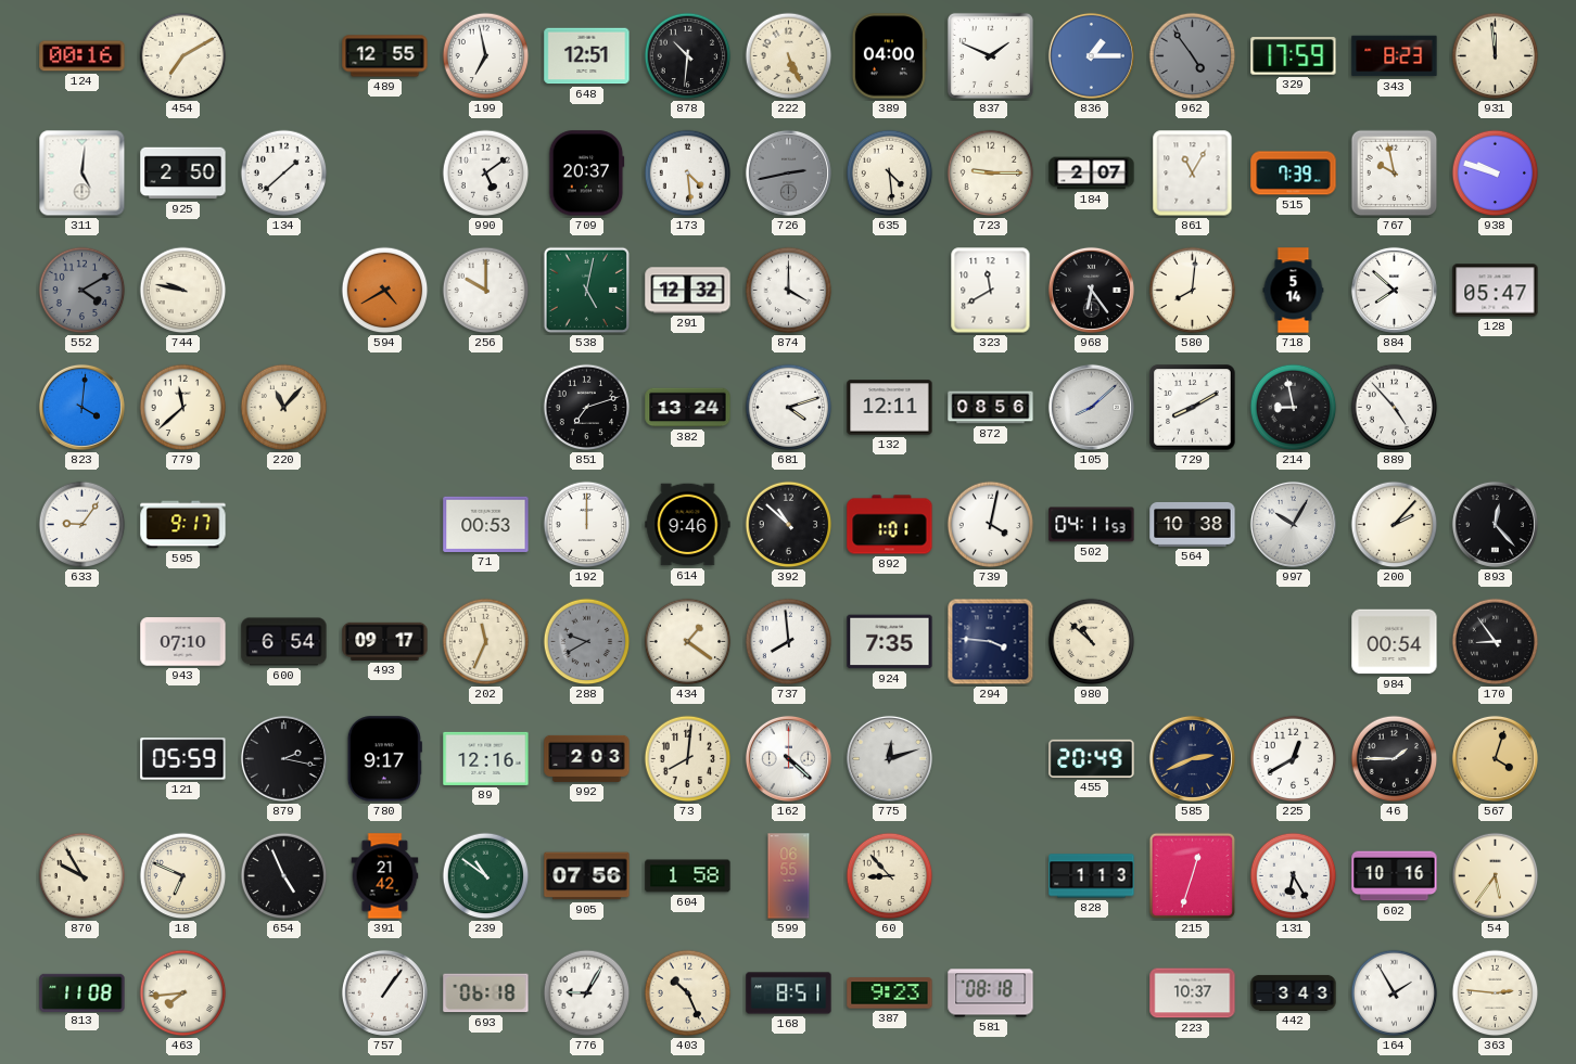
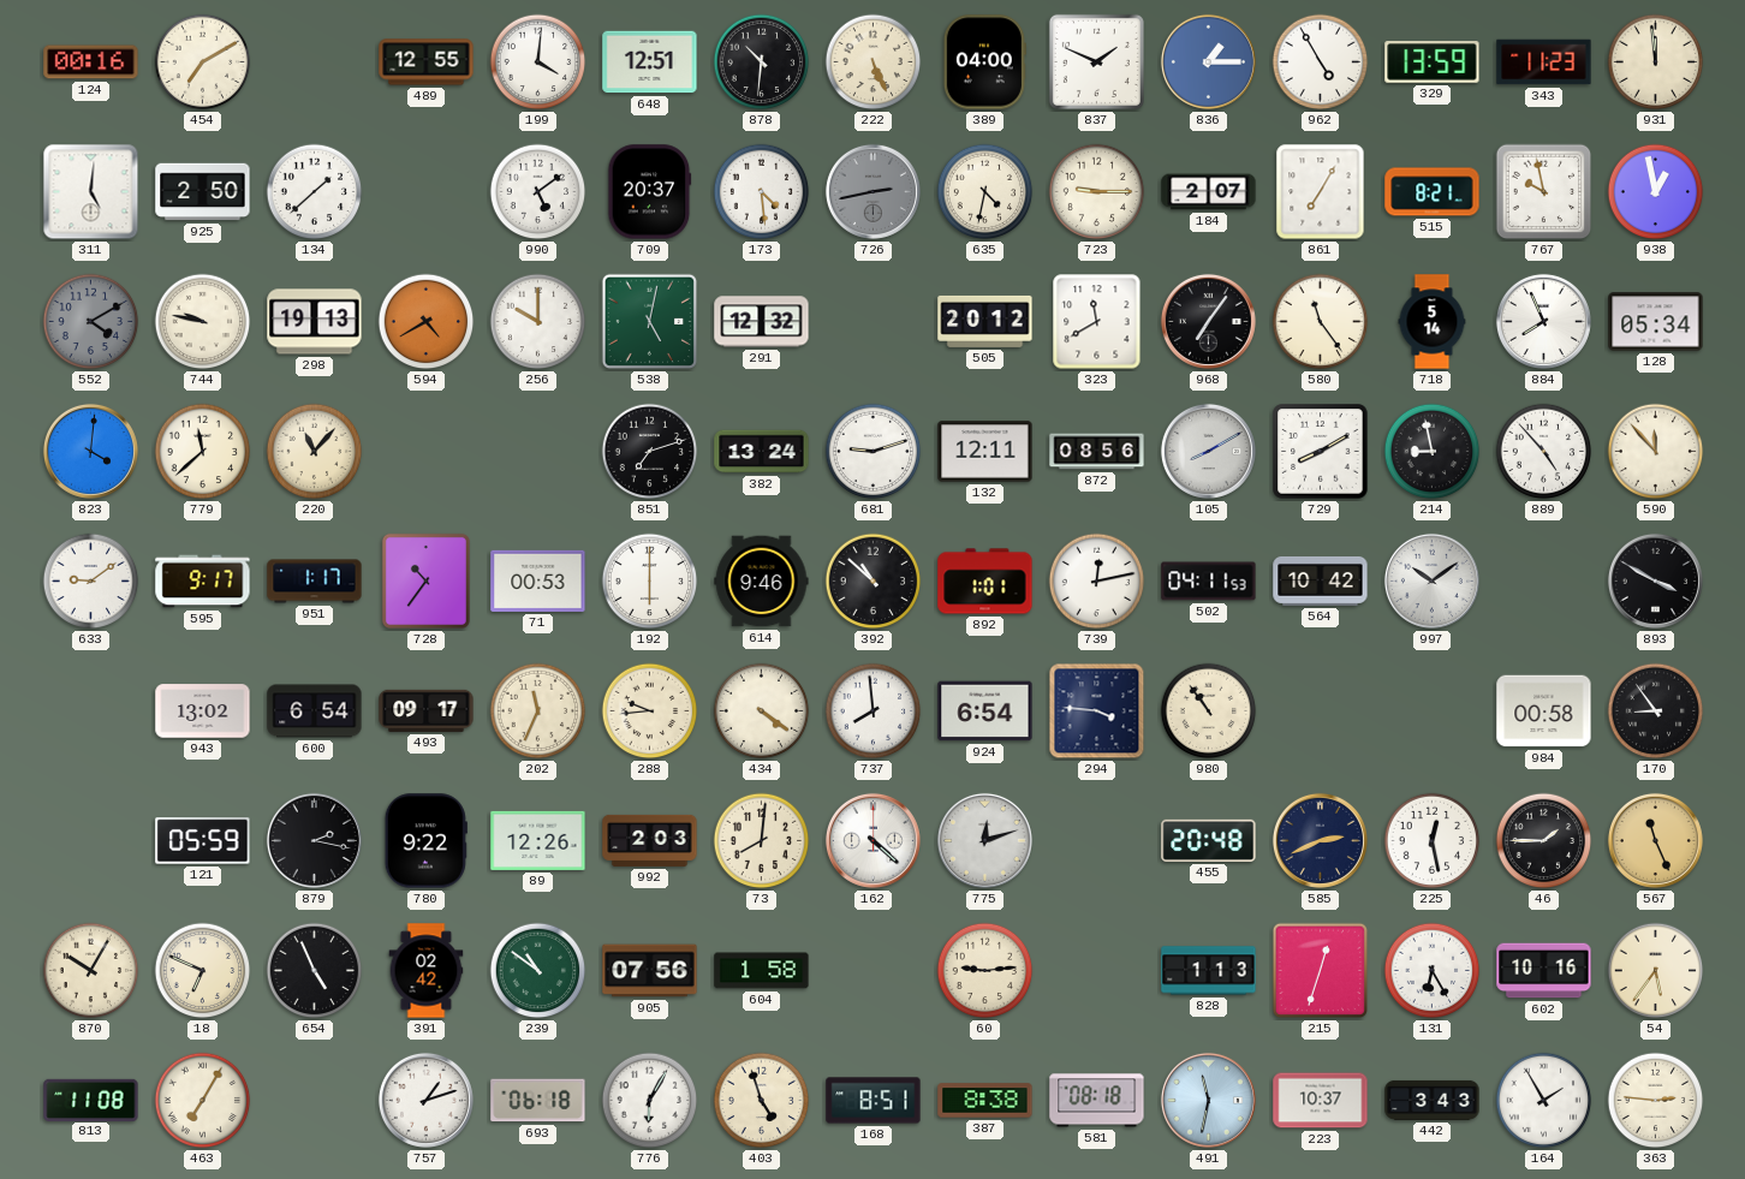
199: 6:58 -> 4:01
962: 4:54 -> 4:55
962 dial: grey -> white
329: 17:59 -> 13:59
343: 8:23 -> 11:23
635: 4:29 -> 4:32
861: 11:05 -> 7:05
515: 7:39 -> 8:21
938: 9:48 -> 12:58
298: none -> 19:13
874: 4:00 -> none
505: none -> 20:12
968: 6:24 -> 7:06
580: 8:01 -> 11:24
884: 7:52 -> 7:56
128: 05:47 -> 05:34
681: 4:12 -> 9:12
105: 8:08 -> 8:10
590: none -> 11:53
633: 9:06 -> 9:09
951: none -> 1:17
728: none -> 10:36
192: 12:00 -> 6:00
739: 4:02 -> 12:13
564: 10:38 -> 10:42
997: 10:05 -> 10:09
200: 2:07 -> none
893: 12:23 -> 3:50
943: 07:10 -> 13:02
288: 9:40 -> 9:44
288 dial: grey -> cream
434: 1:21 -> 4:21
924: 7:35 -> 6:54
980: 10:52 -> 10:54
984: 00:54 -> 00:58
780: 9:17 -> 9:22
89: 12:16 -> 12:26
455: 20:49 -> 20:48
225: 12:40 -> 12:28
567: 4:03 -> 11:26
870: 9:55 -> 10:05
391: 21:42 -> 02:42
599: 06:55 -> none
60: 8:53 -> 9:14
463: 7:44 -> 7:05
757: 1:06 -> 1:12
776: 9:05 -> 6:05
403: 10:26 -> 4:57
387: 9:23 -> 8:38
491: none -> 11:32
